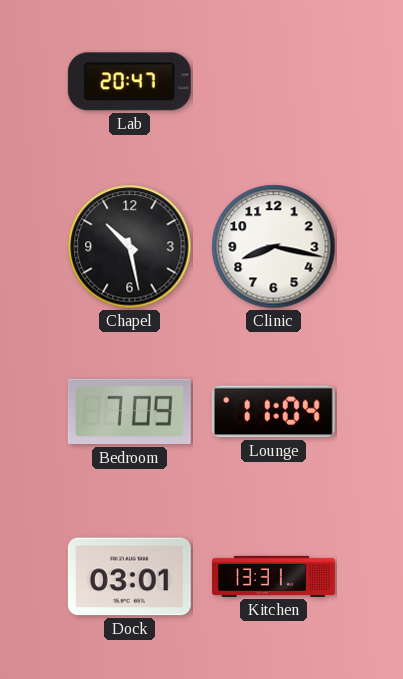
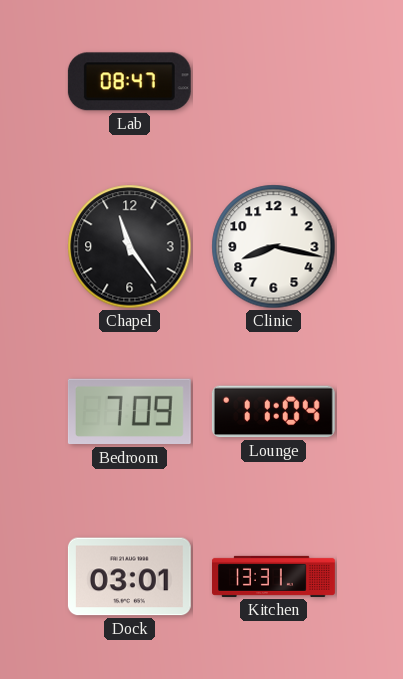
Lab: 20:47 -> 08:47
Chapel: 10:28 -> 11:24
